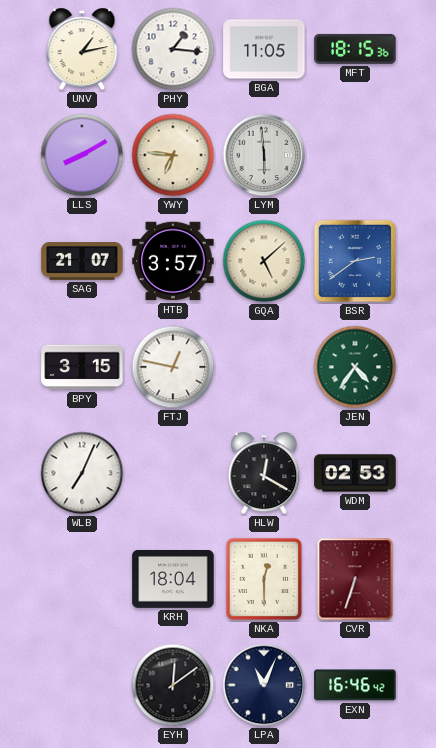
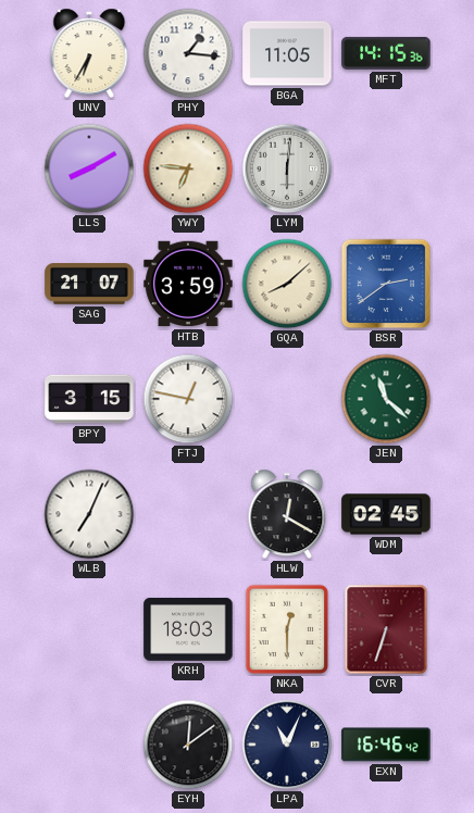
UNV: 1:13 -> 6:35
MFT: 18:15 -> 14:15
LYM: 5:59 -> 6:01
HTB: 3:57 -> 3:59
GQA: 5:08 -> 8:08
JEN: 4:36 -> 11:22
WDM: 02:53 -> 02:45
KRH: 18:04 -> 18:03
